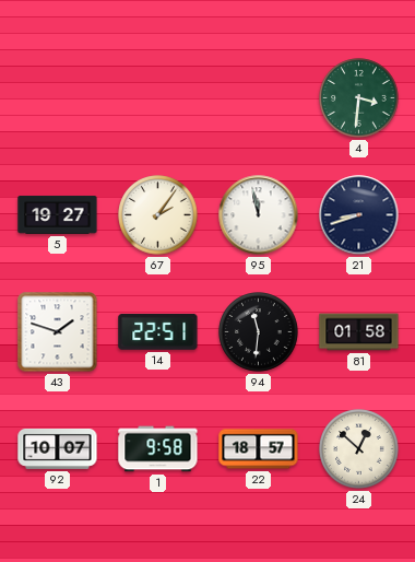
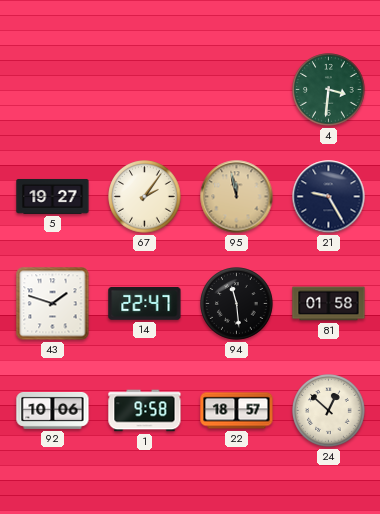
95 dial: white -> champagne
21: 8:42 -> 9:25
14: 22:51 -> 22:47
94: 11:31 -> 11:29
92: 10:07 -> 10:06
